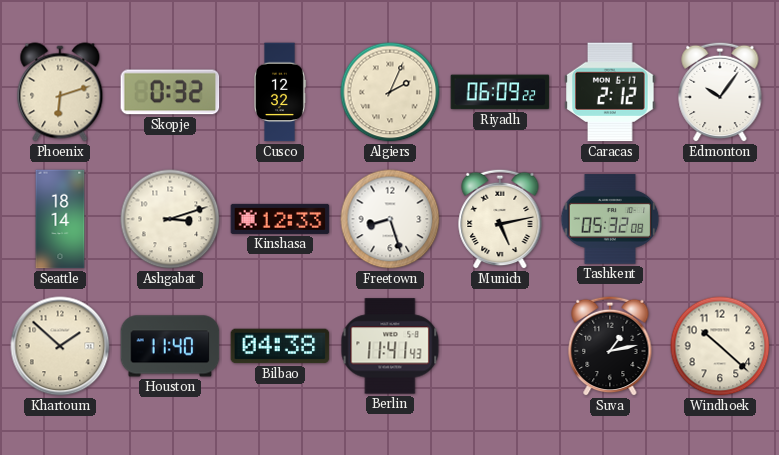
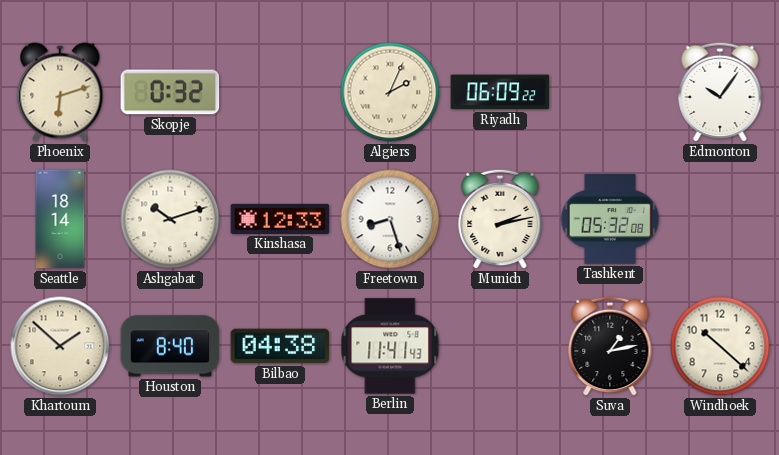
Cusco: 12:32 -> none
Caracas: 2:12 -> none
Ashgabat: 3:12 -> 10:12
Munich: 5:13 -> 2:13
Houston: 11:40 -> 8:40
